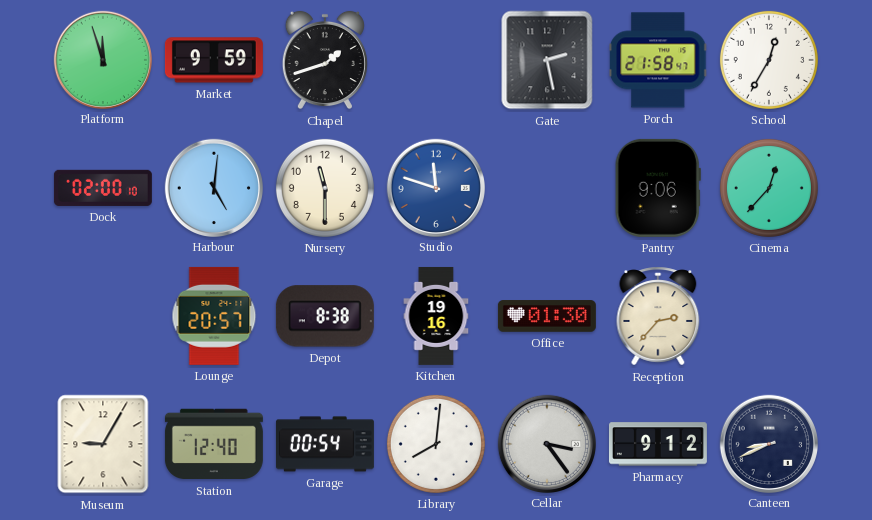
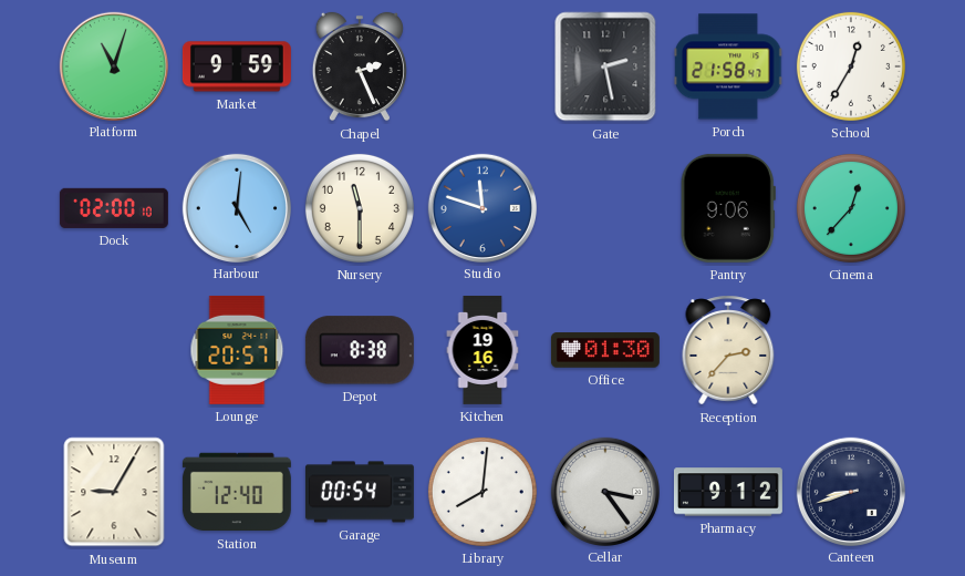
Platform: 11:57 -> 11:03
Chapel: 1:42 -> 2:26
Canteen: 8:41 -> 8:42
